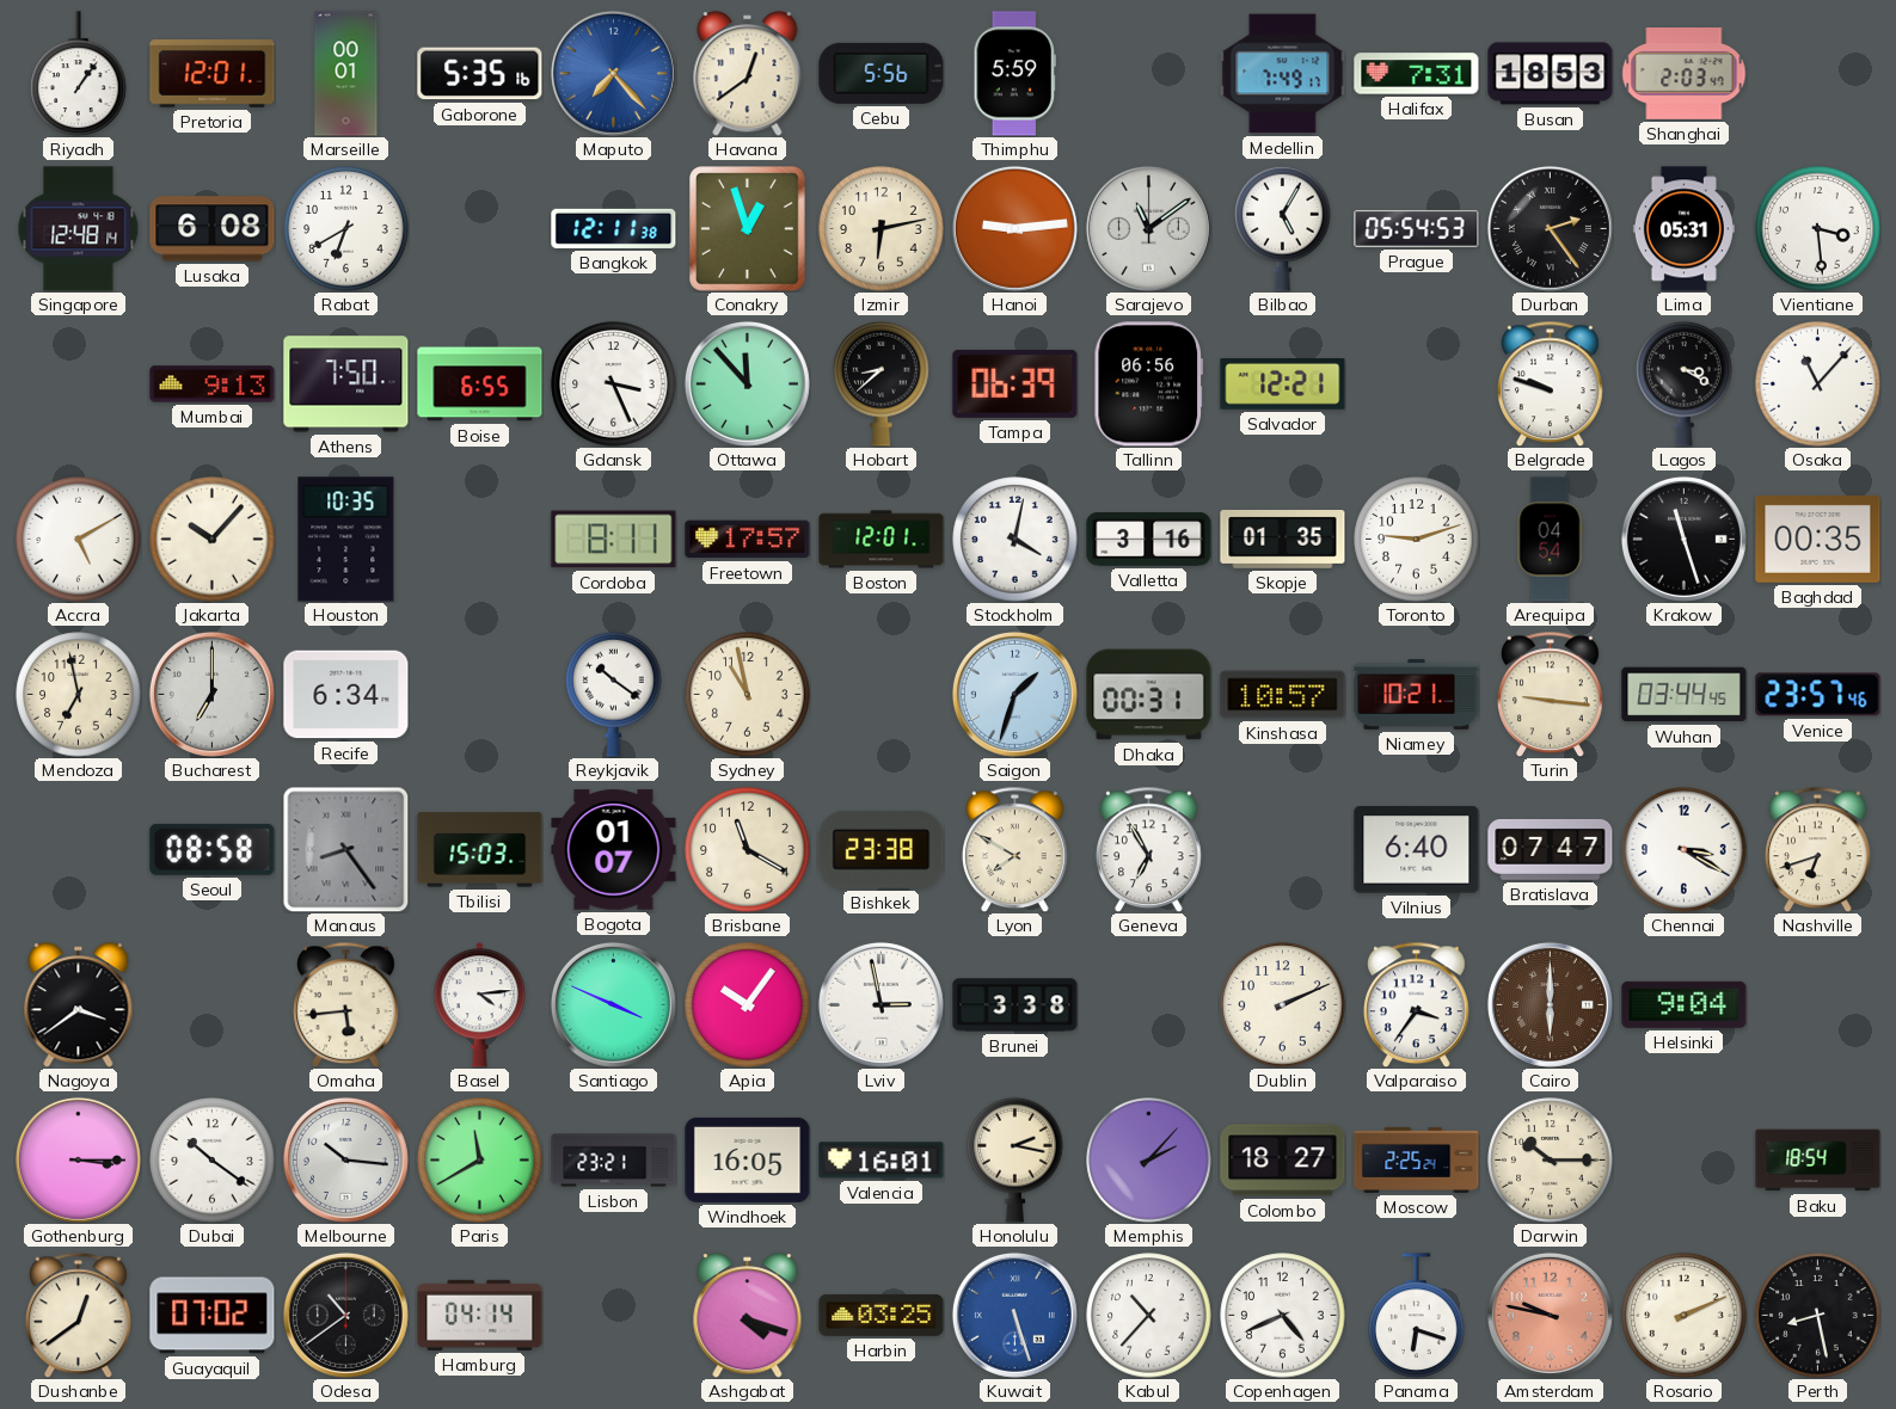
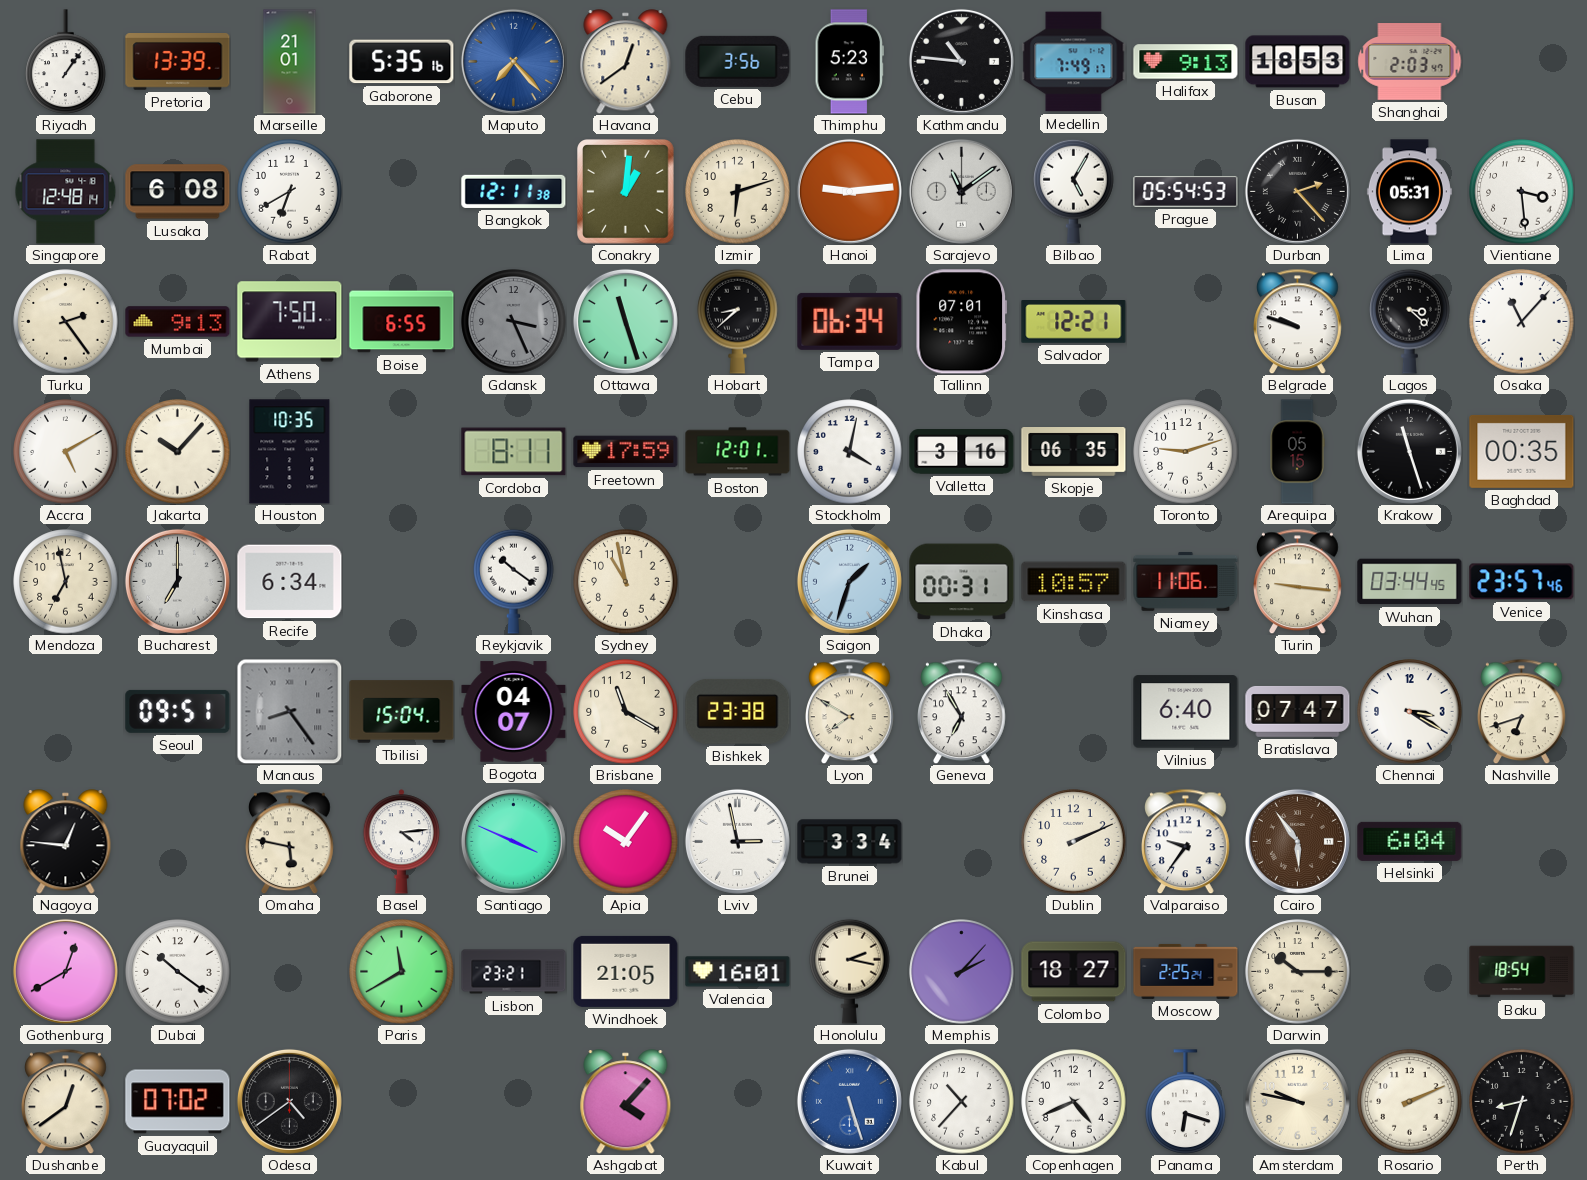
Pretoria: 12:01 -> 13:39
Marseille: 00:01 -> 21:01
Cebu: 5:56 -> 3:56
Thimphu: 5:59 -> 5:23
Kathmandu: none -> 10:46
Halifax: 7:31 -> 9:13
Conakry: 12:57 -> 1:01
Izmir: 6:13 -> 6:12
Durban: 2:24 -> 2:23
Turku: none -> 2:24
Gdansk dial: white -> grey
Ottawa: 11:53 -> 11:27
Tampa: 06:39 -> 06:34
Tallinn: 06:56 -> 07:01
Lagos: 3:20 -> 3:22
Freetown: 17:57 -> 17:59
Skopje: 01:35 -> 06:35
Arequipa: 04:54 -> 05:15
Niamey: 10:21 -> 11:06
Seoul: 08:58 -> 09:51
Tbilisi: 15:03 -> 15:04
Bogota: 01:07 -> 04:07
Nagoya: 3:39 -> 12:46
Omaha: 5:44 -> 5:47
Brunei: 3:38 -> 3:34
Valparaiso: 3:36 -> 9:36
Cairo: 6:00 -> 5:54
Helsinki: 9:04 -> 6:04
Gothenburg: 3:15 -> 12:40
Melbourne: 10:16 -> none
Windhoek: 16:05 -> 21:05
Odesa: 10:39 -> 4:39
Hamburg: 04:14 -> none
Ashgabat: 4:18 -> 4:07
Harbin: 03:25 -> none
Amsterdam dial: salmon -> cream
Perth: 8:28 -> 8:33
